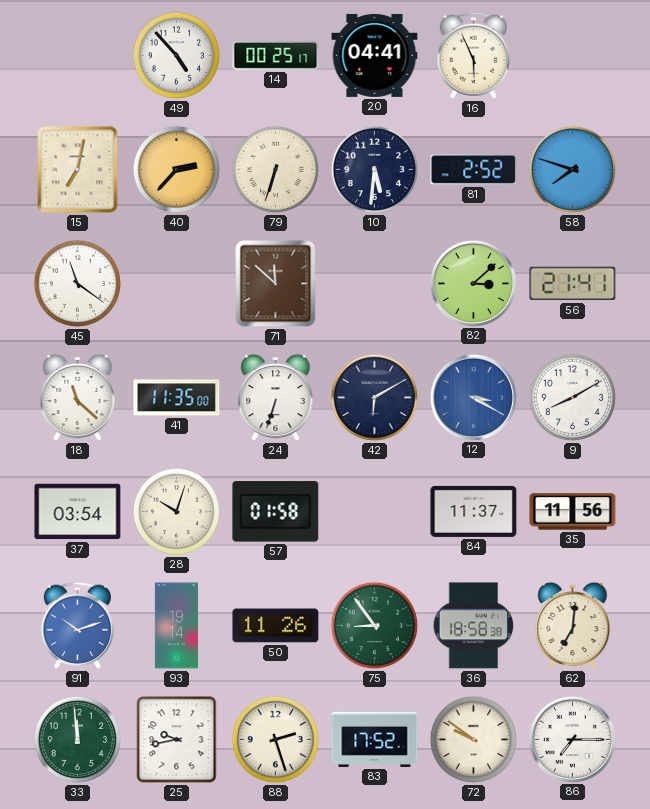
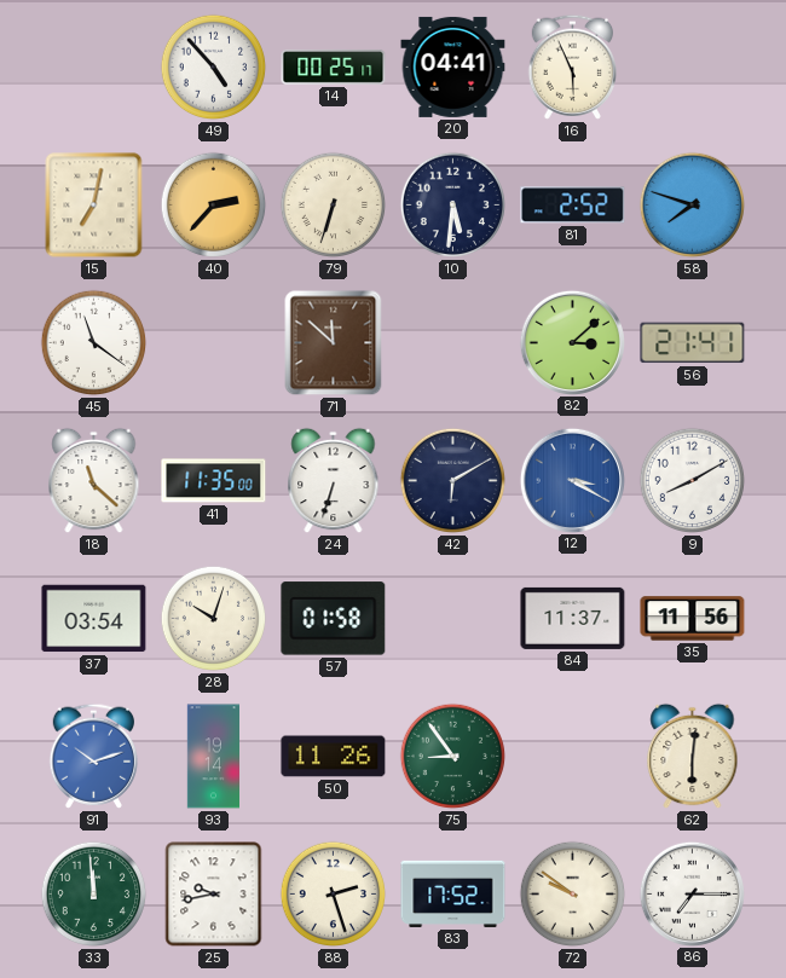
36: 18:58 -> none
62: 7:01 -> 6:01
